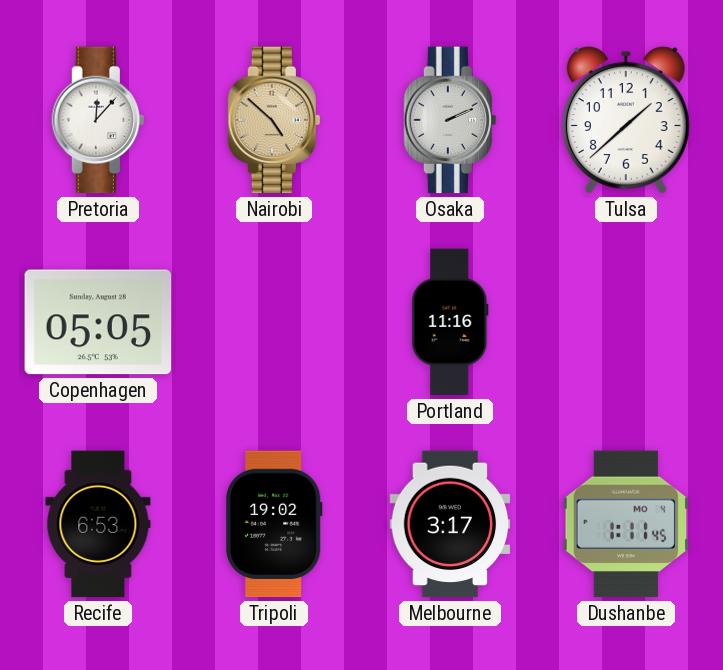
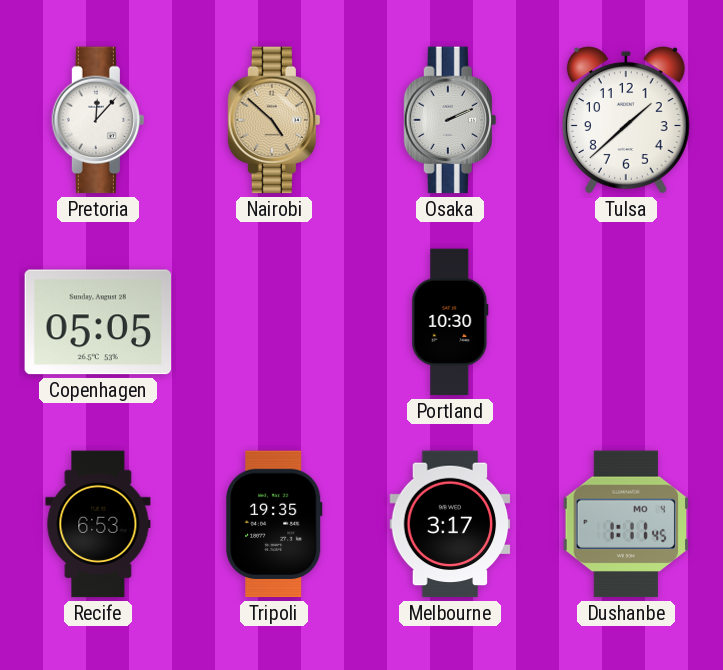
Portland: 11:16 -> 10:30
Tripoli: 19:02 -> 19:35
